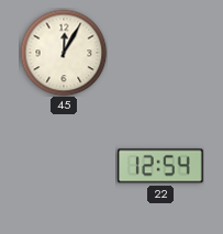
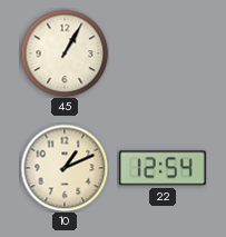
45: 12:05 -> 1:05
10: none -> 1:11
